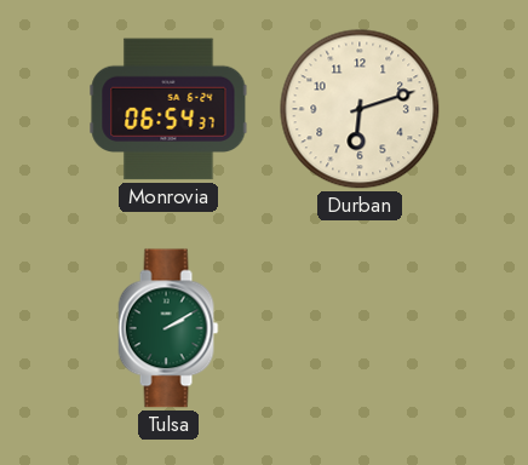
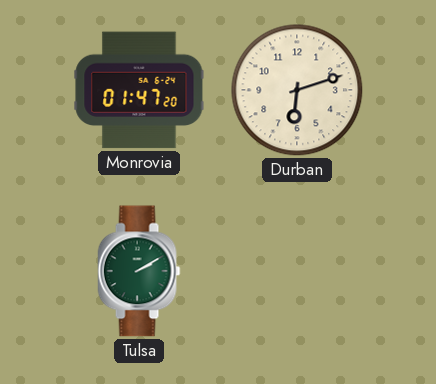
Monrovia: 06:54 -> 01:47
